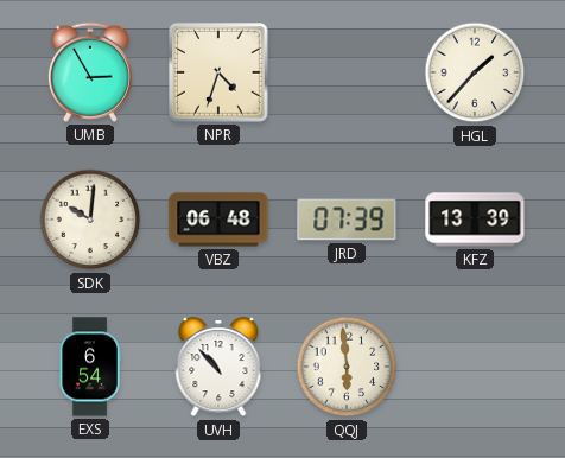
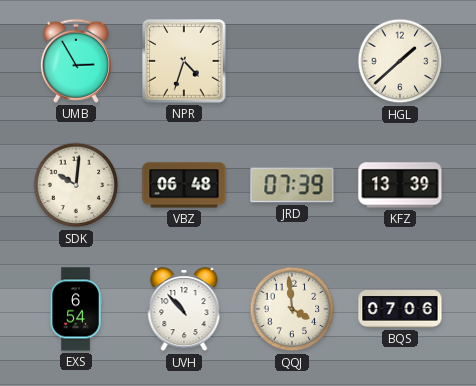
HGL: 1:37 -> 1:38
QQJ: 5:59 -> 3:59
BQS: none -> 07:06
